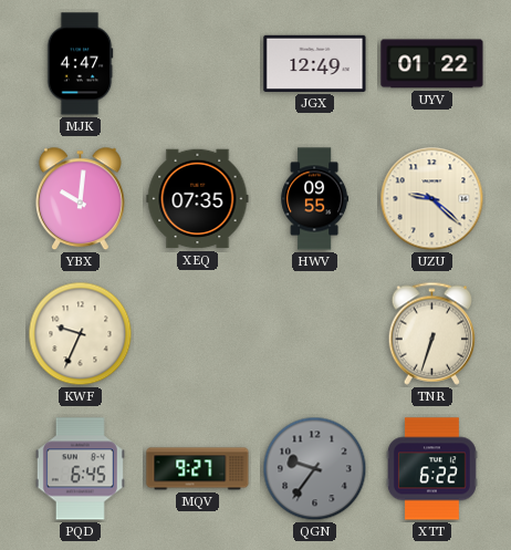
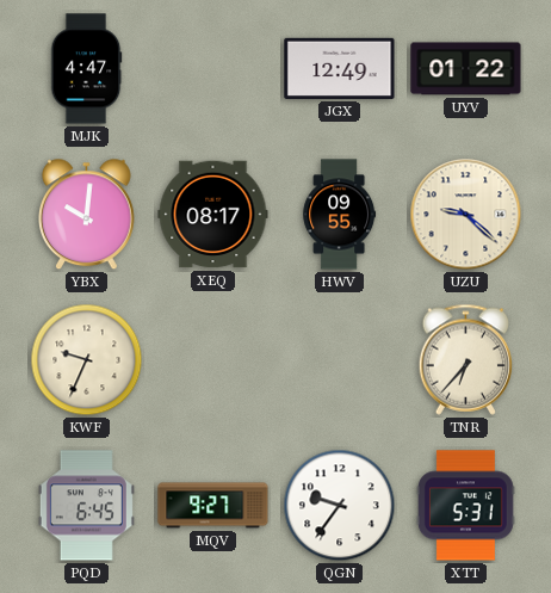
XEQ: 07:35 -> 08:17
TNR: 6:33 -> 6:37
QGN dial: grey -> white
XTT: 6:22 -> 5:31
